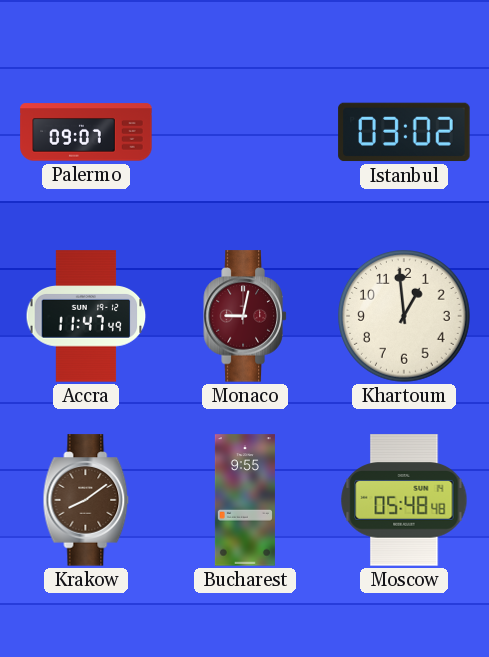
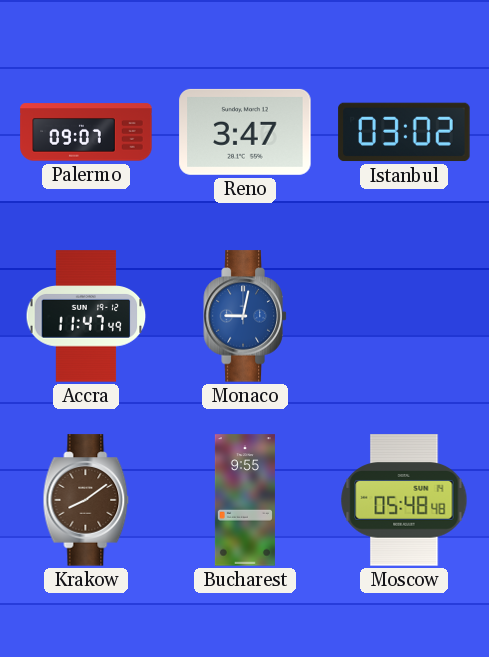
Reno: none -> 3:47
Monaco dial: burgundy -> blue
Khartoum: 12:59 -> none
